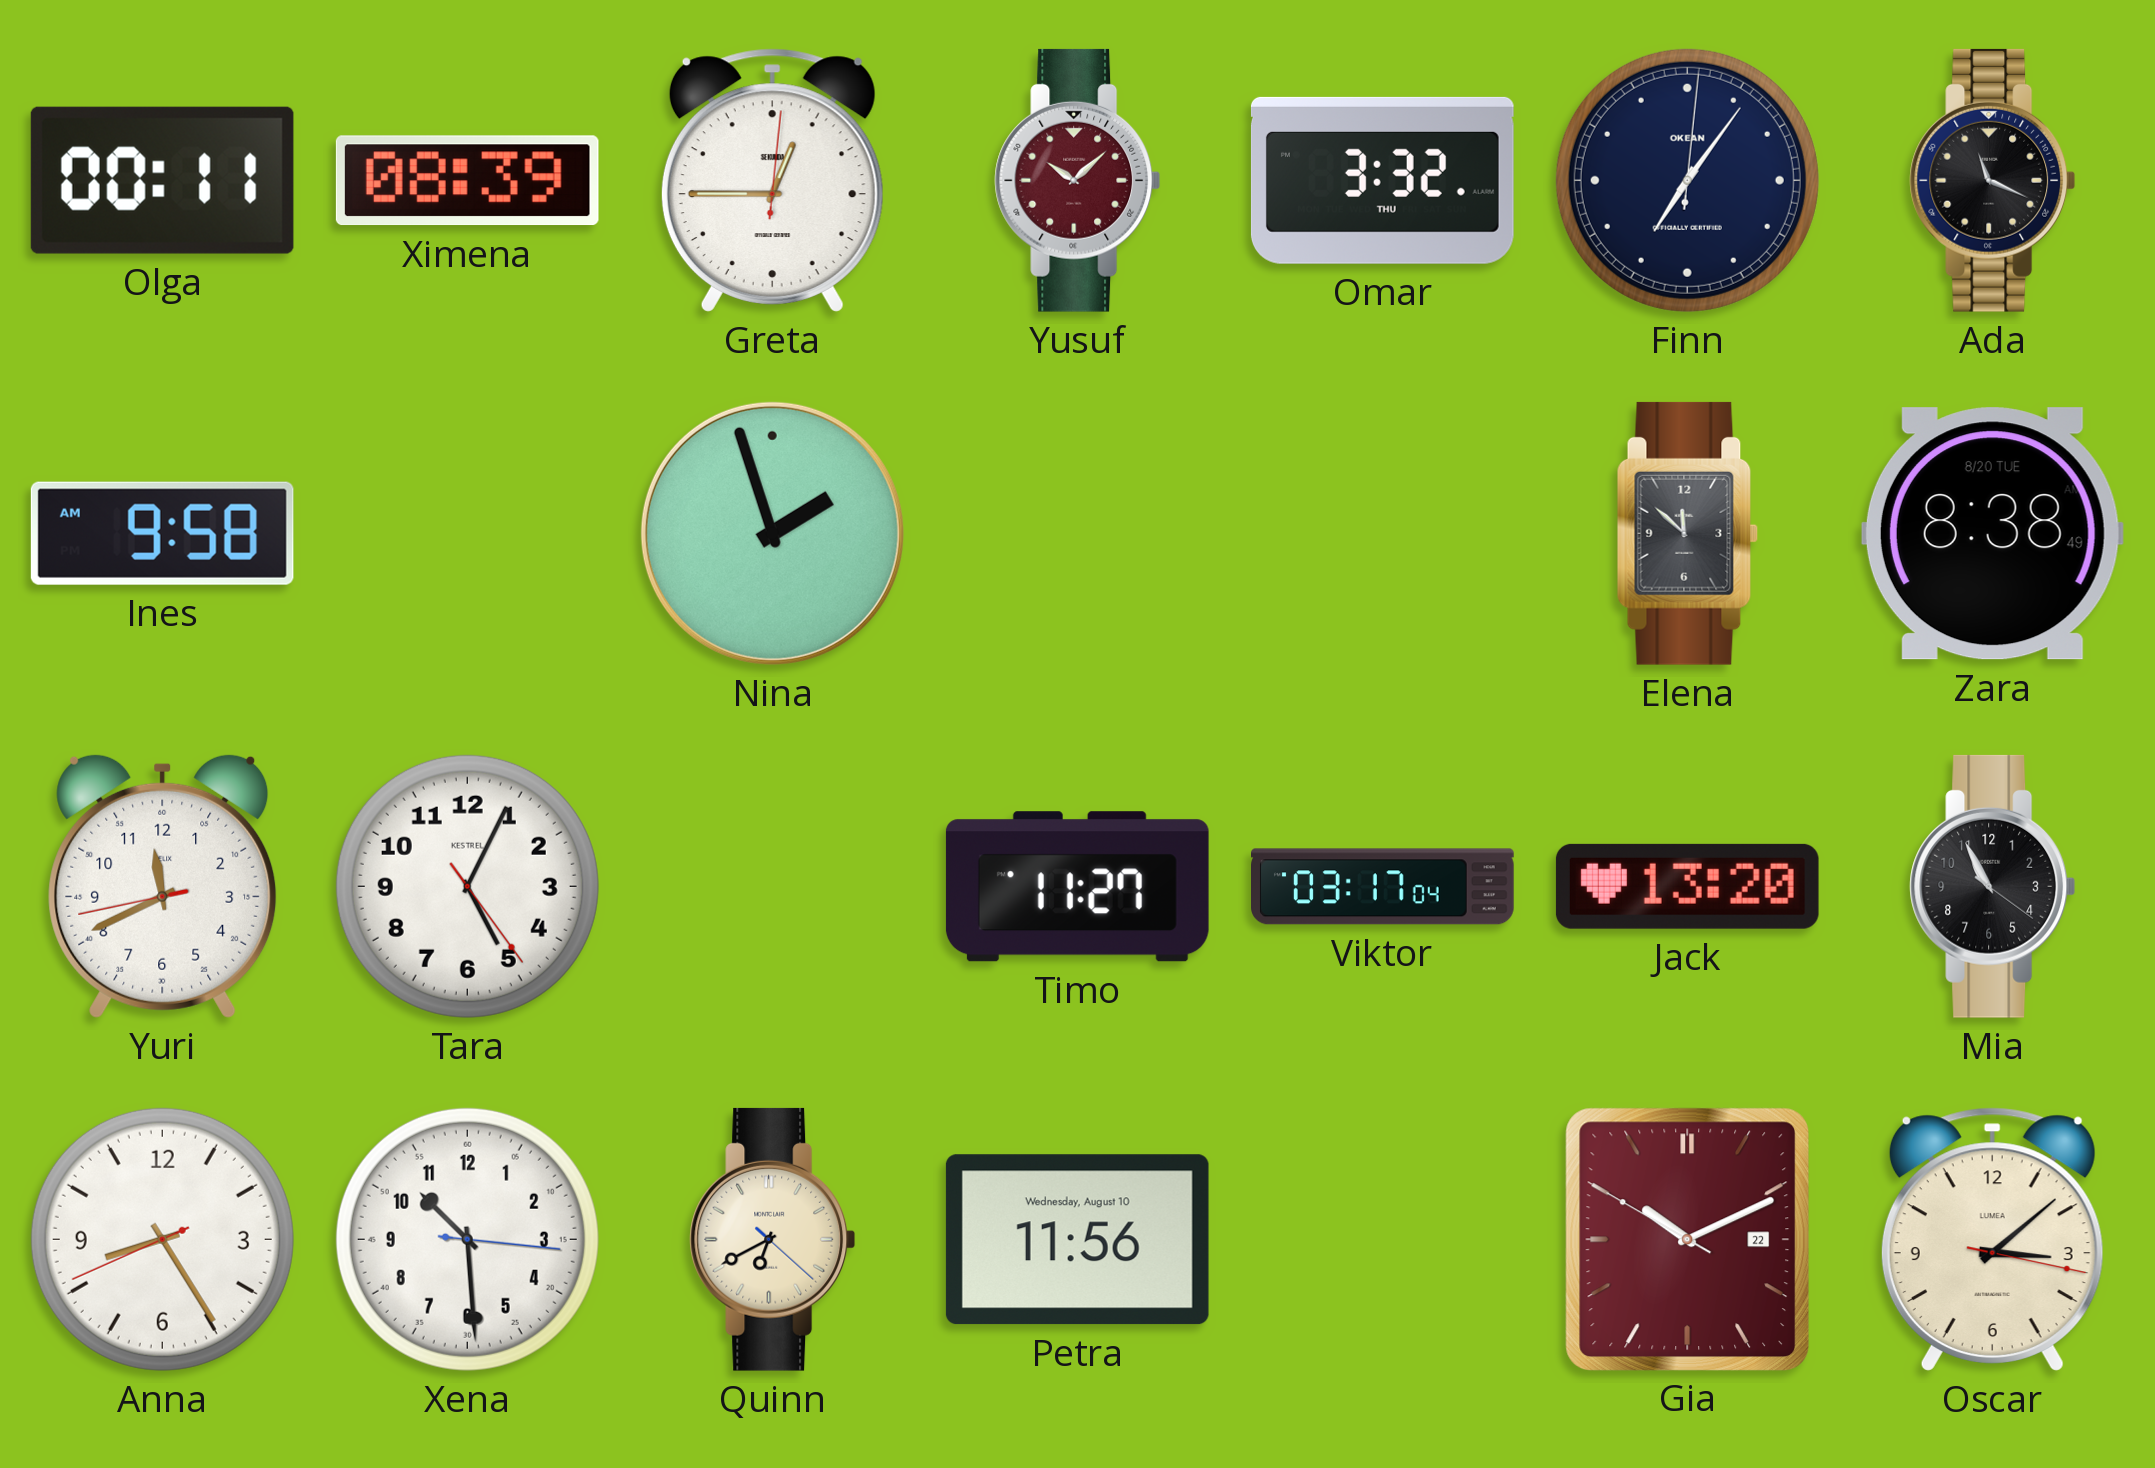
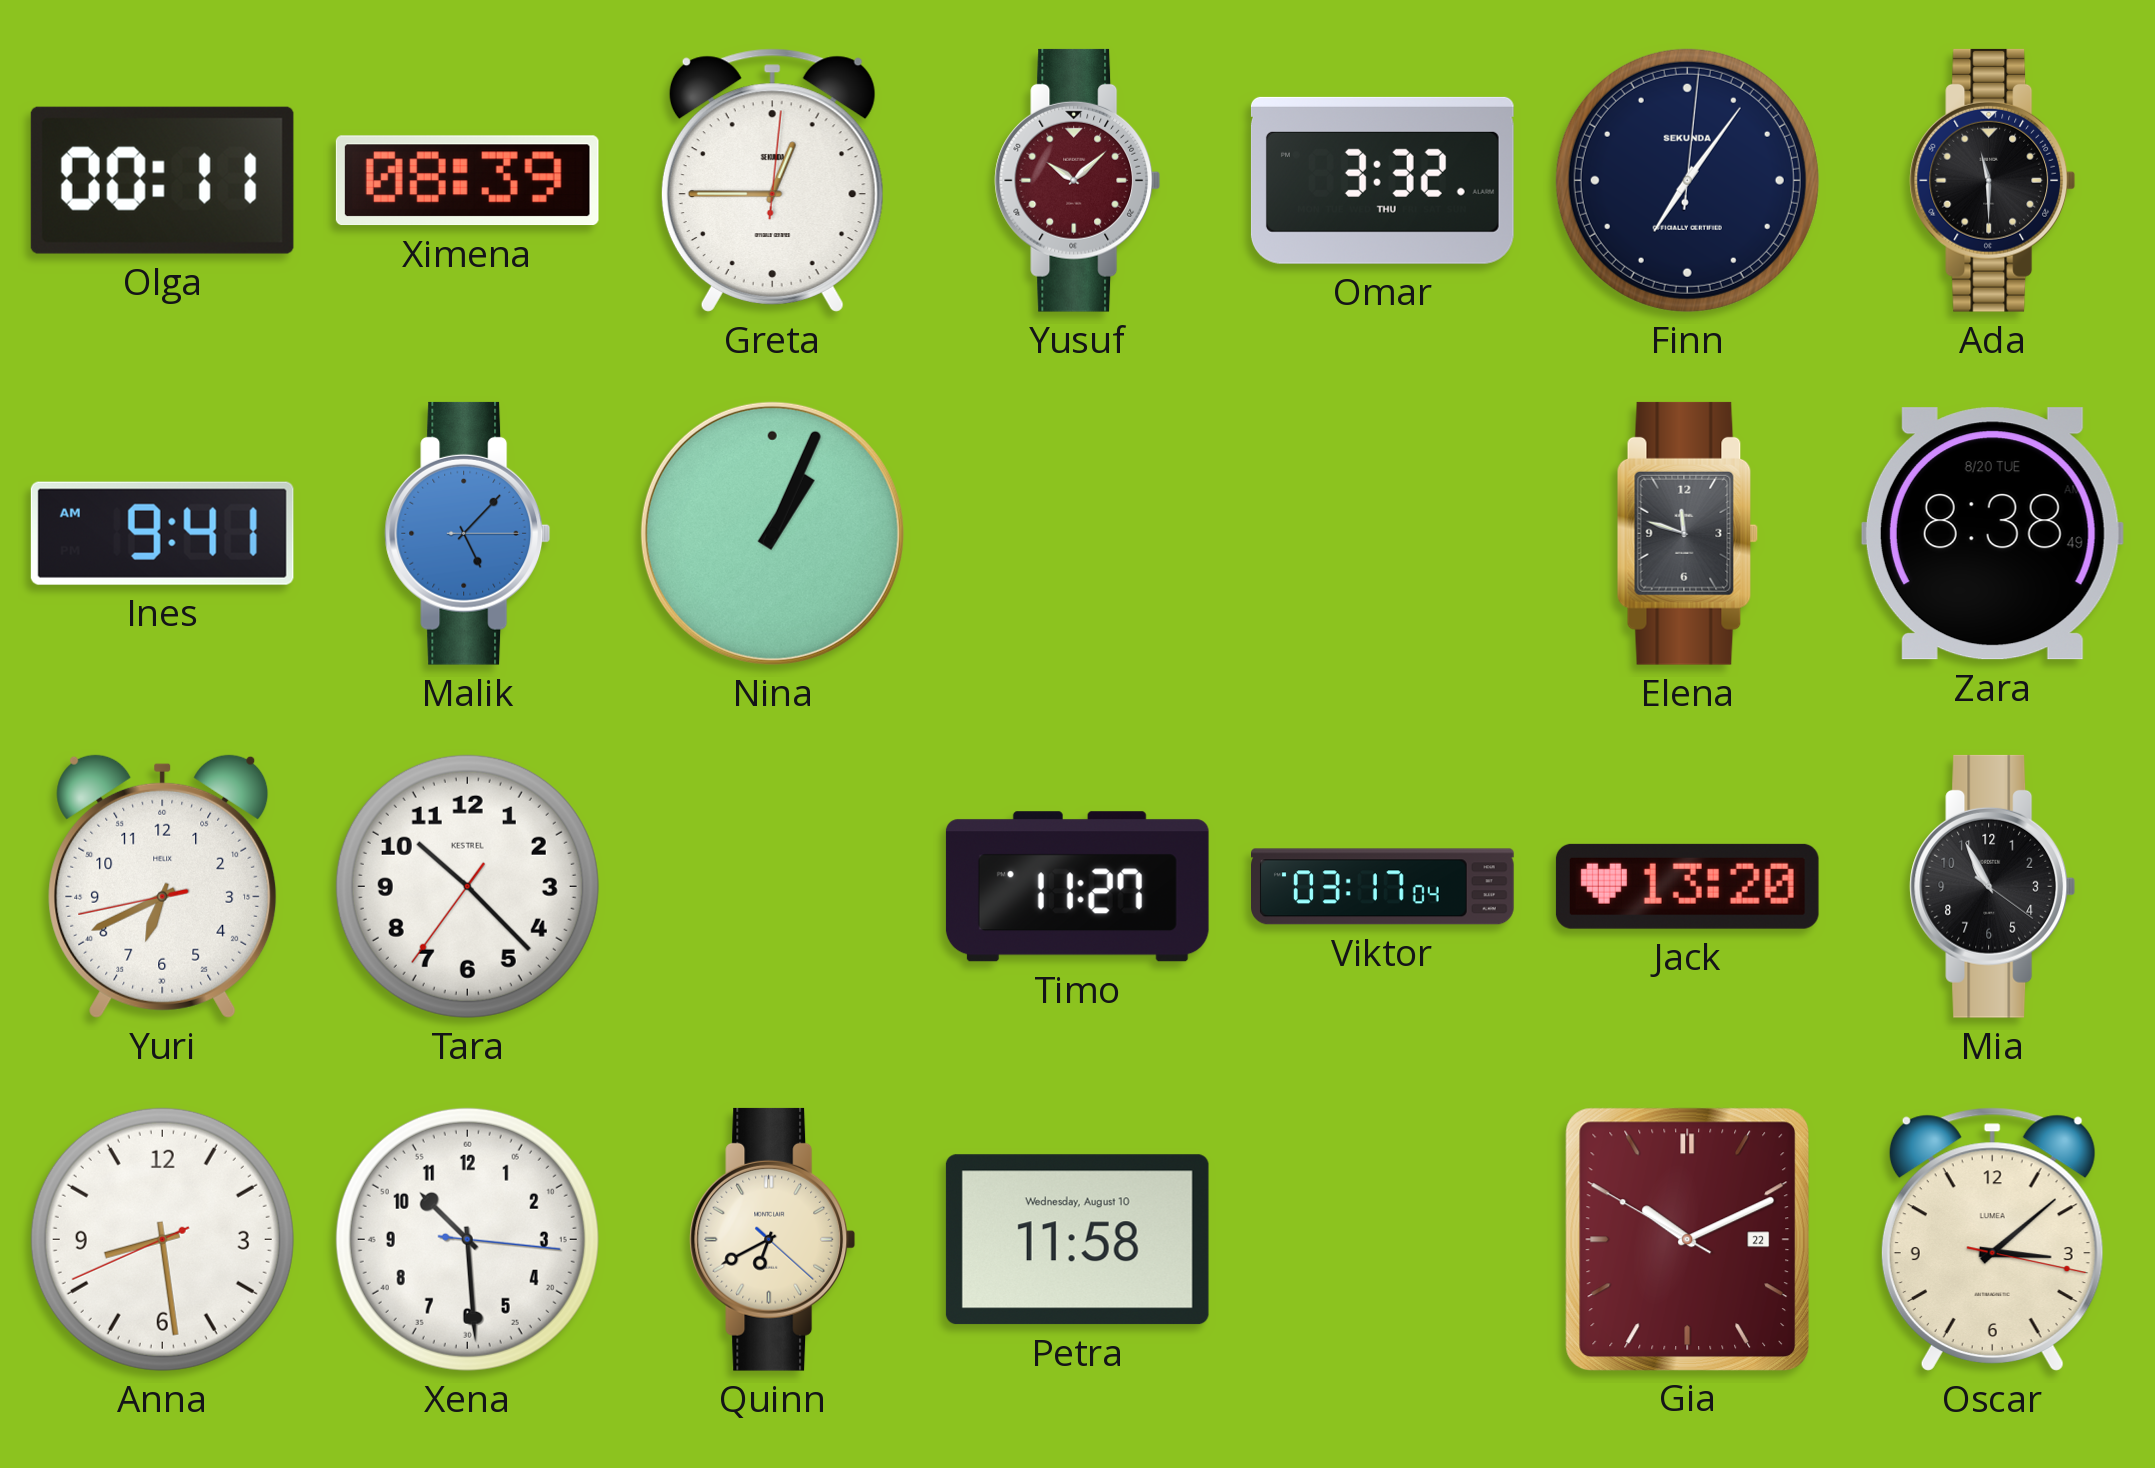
Finn brand: OKEAN -> SEKUNDA
Ada: 11:19 -> 11:30
Ines: 9:58 -> 9:41
Malik: none -> 5:07
Nina: 1:57 -> 1:04
Elena: 11:52 -> 11:48
Yuri: 11:40 -> 6:40
Tara: 5:04 -> 10:22
Anna: 8:24 -> 8:28
Petra: 11:56 -> 11:58
